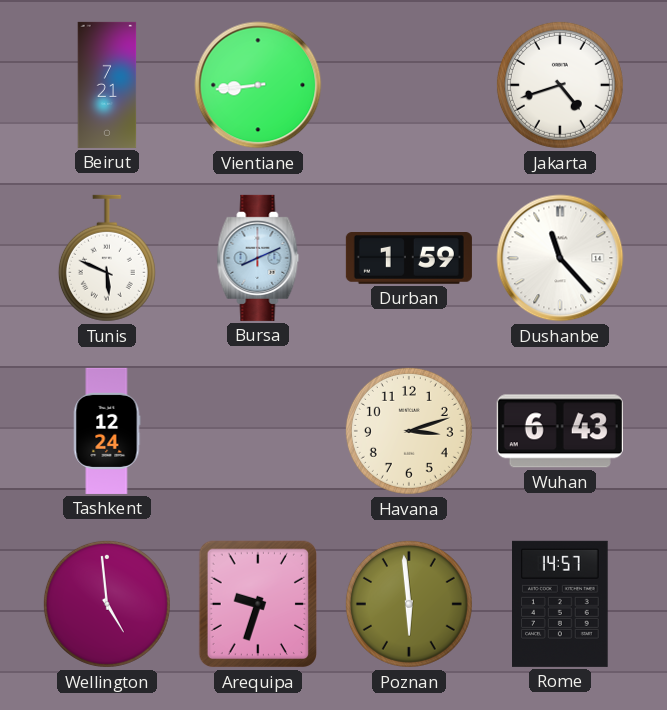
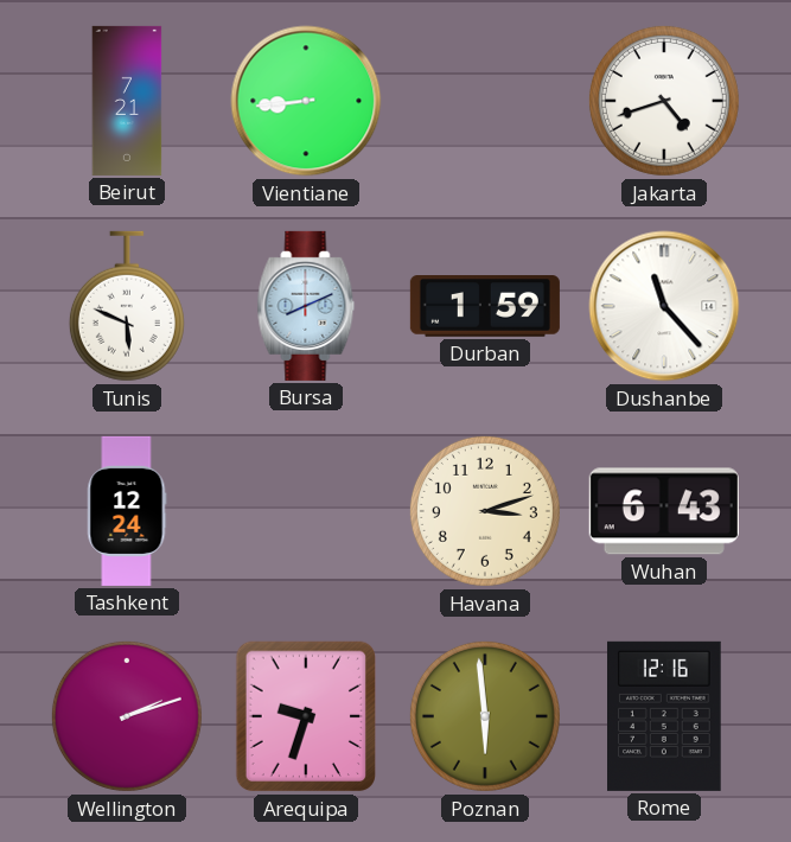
Wellington: 4:59 -> 2:12
Rome: 14:57 -> 12:16
